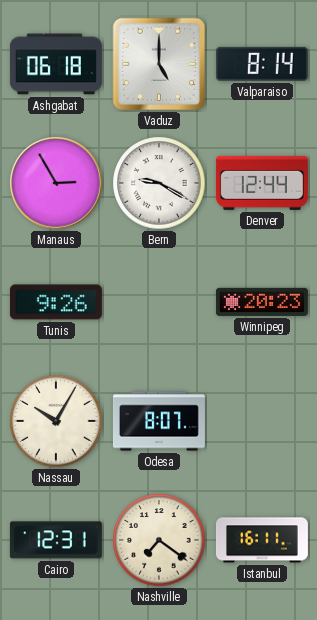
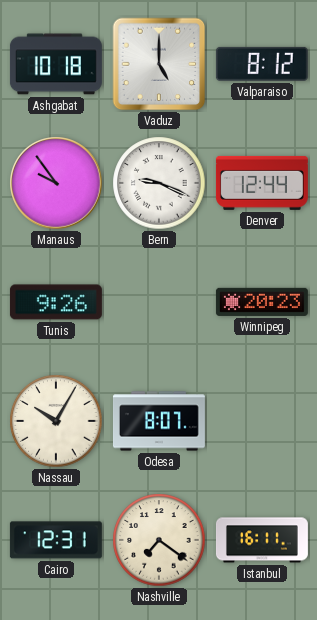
Ashgabat: 06:18 -> 10:18
Valparaiso: 8:14 -> 8:12
Manaus: 2:55 -> 9:54
Bern: 9:20 -> 9:19
